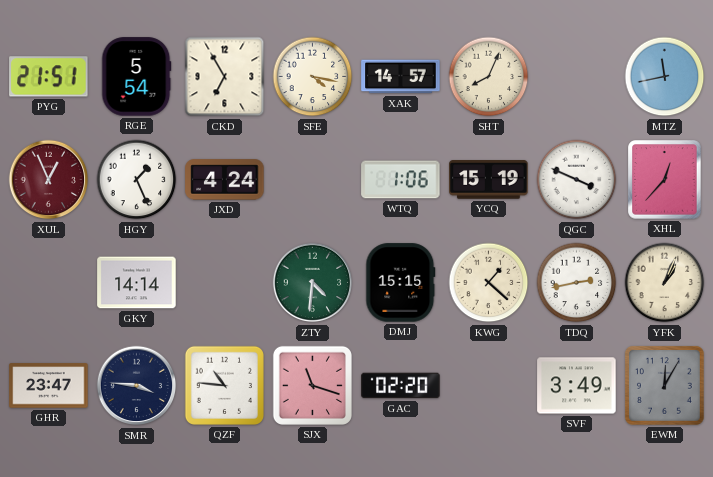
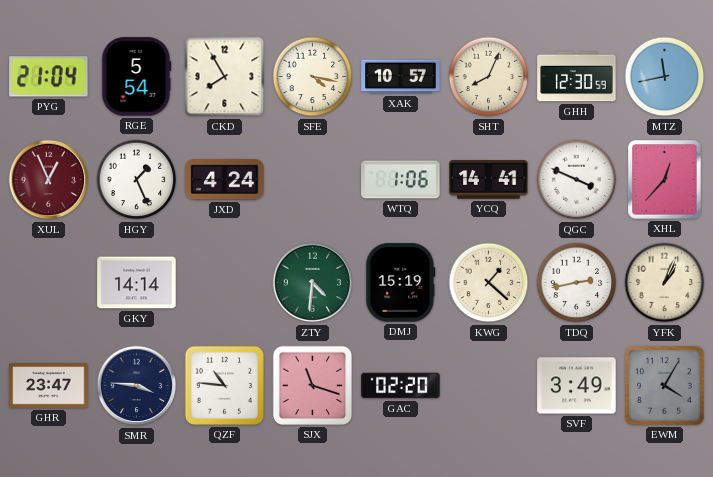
PYG: 21:51 -> 21:04
CKD: 6:55 -> 7:55
XAK: 14:57 -> 10:57
GHH: none -> 12:30
YCQ: 15:19 -> 14:41
DMJ: 15:15 -> 15:19
EWM: 12:05 -> 4:05
